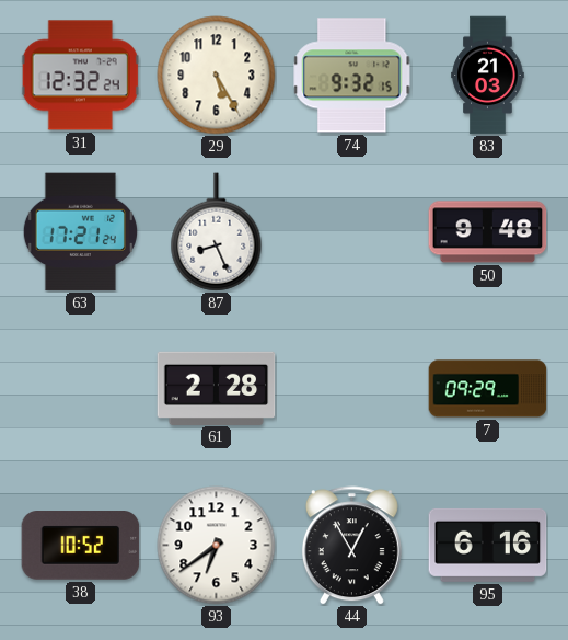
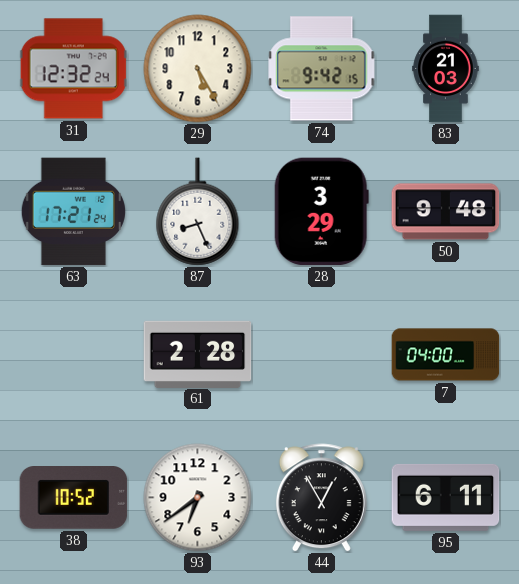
74: 9:32 -> 9:42
28: none -> 3:29
7: 09:29 -> 04:00
95: 6:16 -> 6:11
